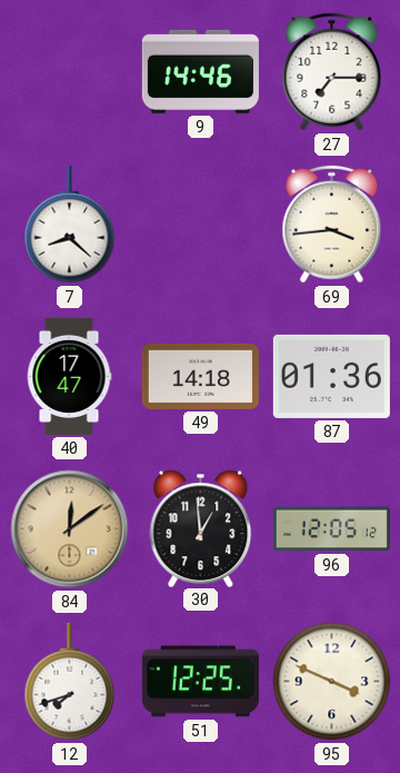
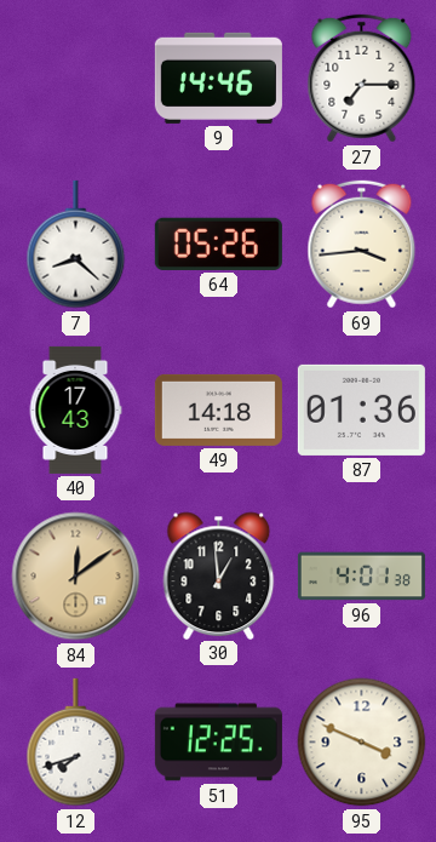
64: none -> 05:26
40: 17:47 -> 17:43
96: 12:05 -> 4:01
